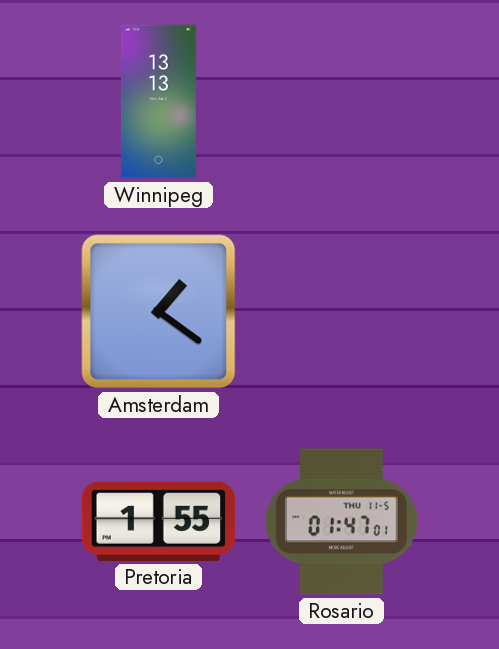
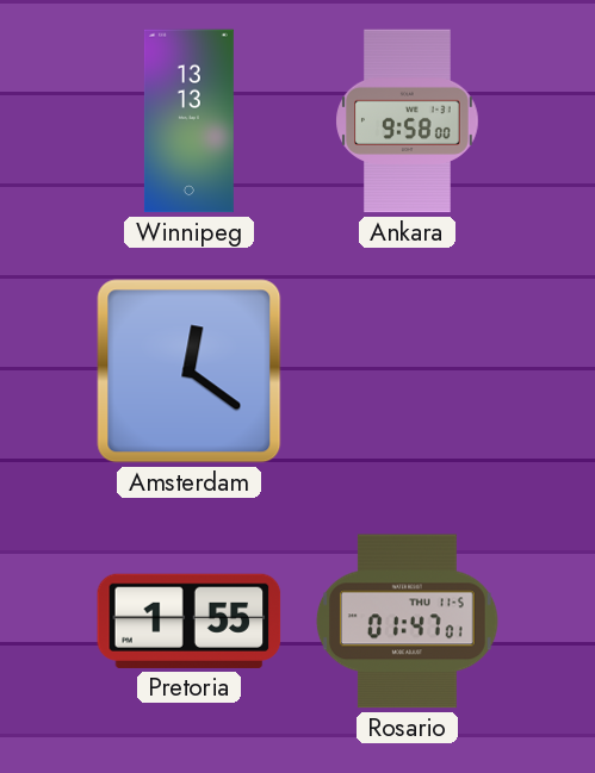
Ankara: none -> 9:58
Amsterdam: 1:21 -> 12:21
